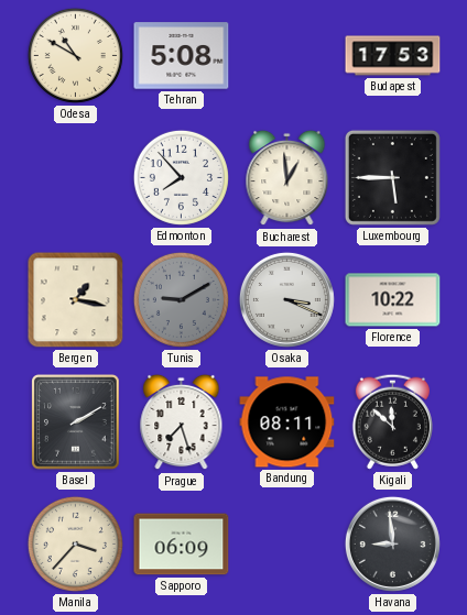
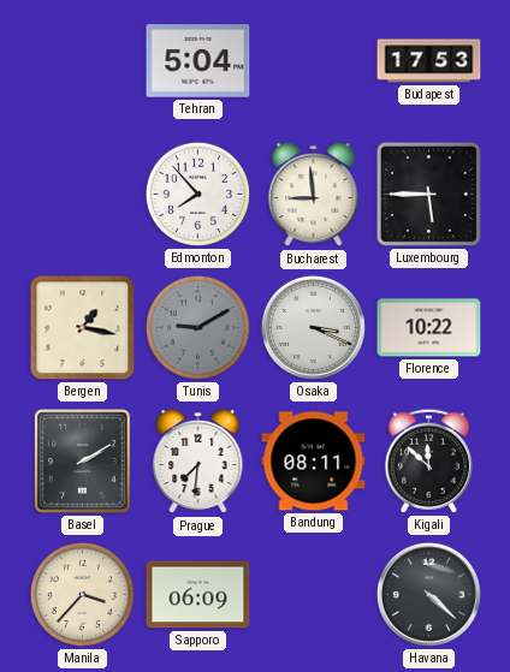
Odesa: 10:50 -> none
Tehran: 5:08 -> 5:04
Bucharest: 12:59 -> 8:59
Prague: 7:27 -> 7:31
Havana: 8:59 -> 4:22
